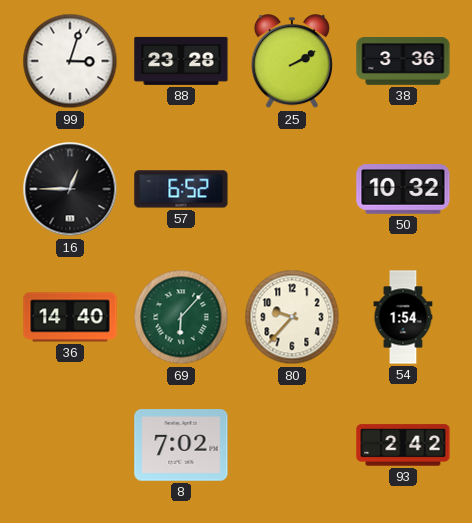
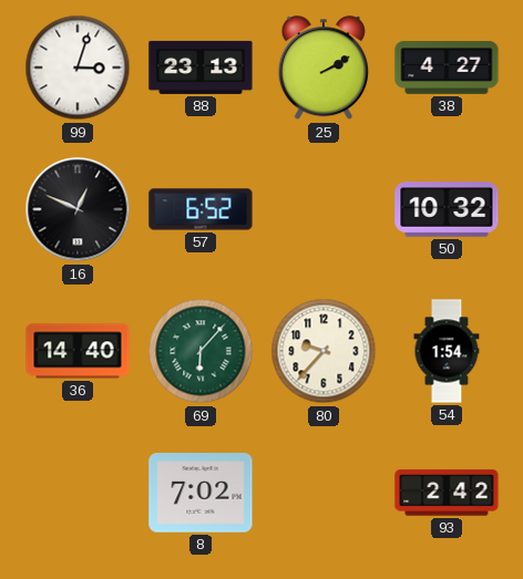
88: 23:28 -> 23:13
38: 3:36 -> 4:27
16: 12:45 -> 12:49
